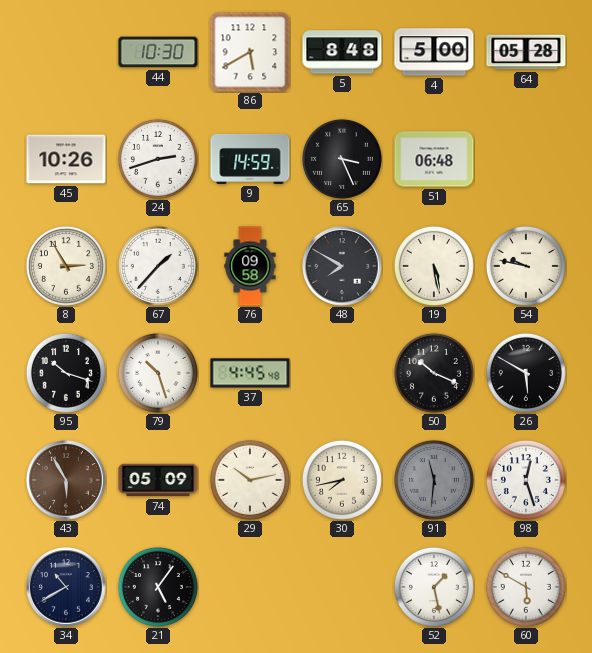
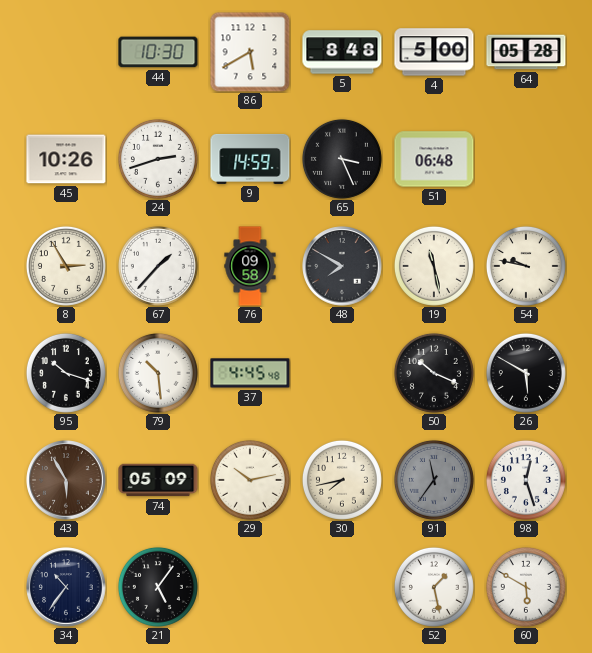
19: 5:28 -> 11:28
79: 10:27 -> 10:29
91: 11:31 -> 11:36
34: 10:40 -> 10:36
